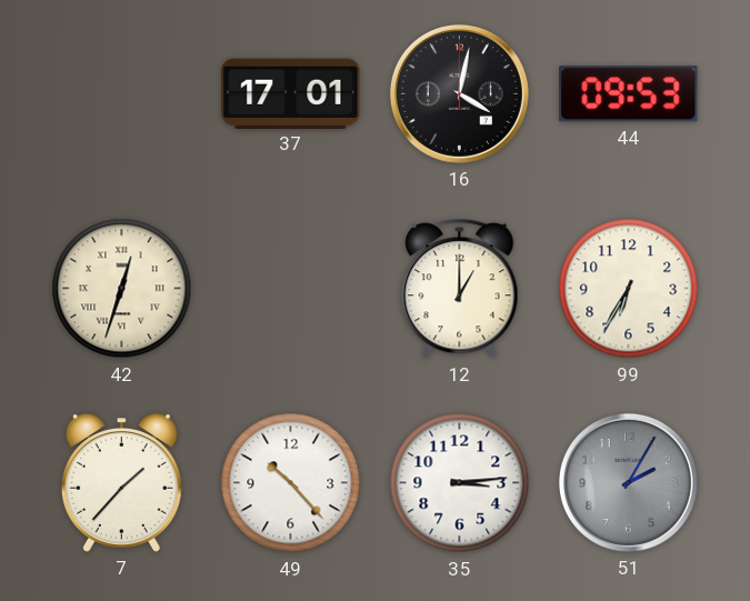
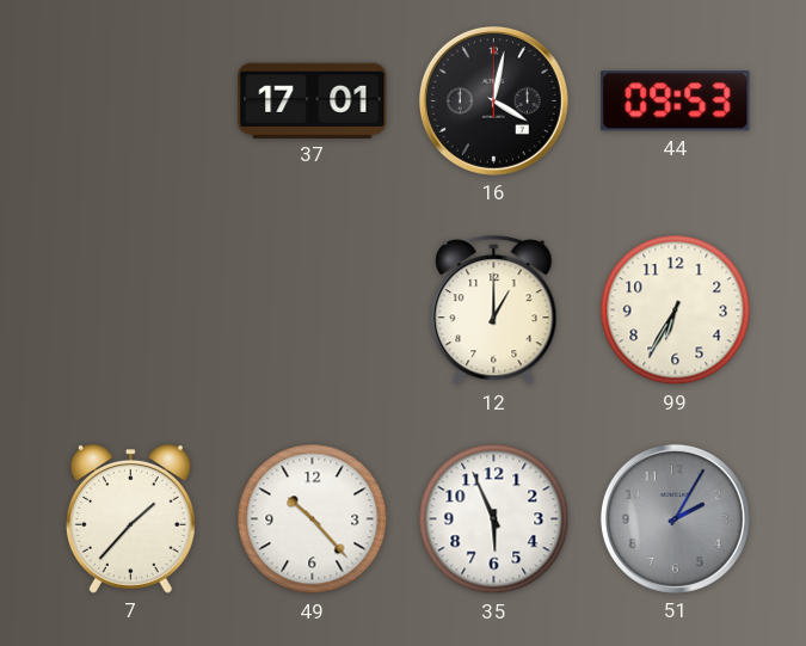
42: 12:33 -> none
35: 3:14 -> 5:56
